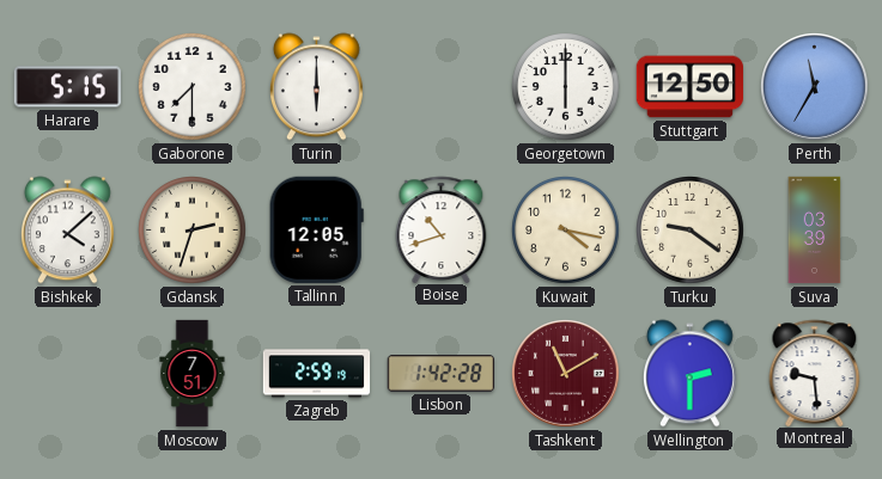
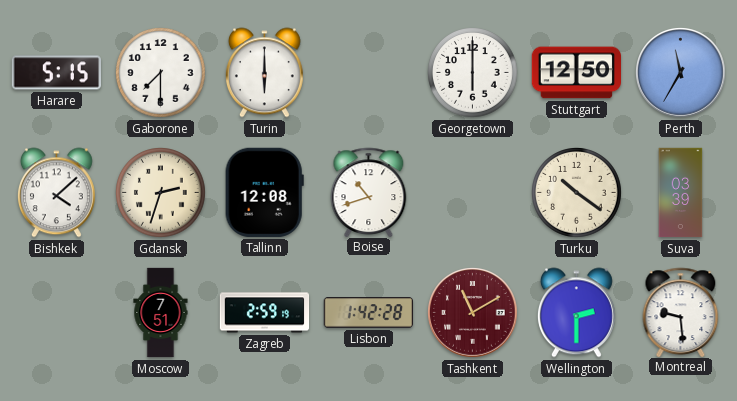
Tallinn: 12:05 -> 12:08
Kuwait: 4:17 -> none
Turku: 9:21 -> 10:21
